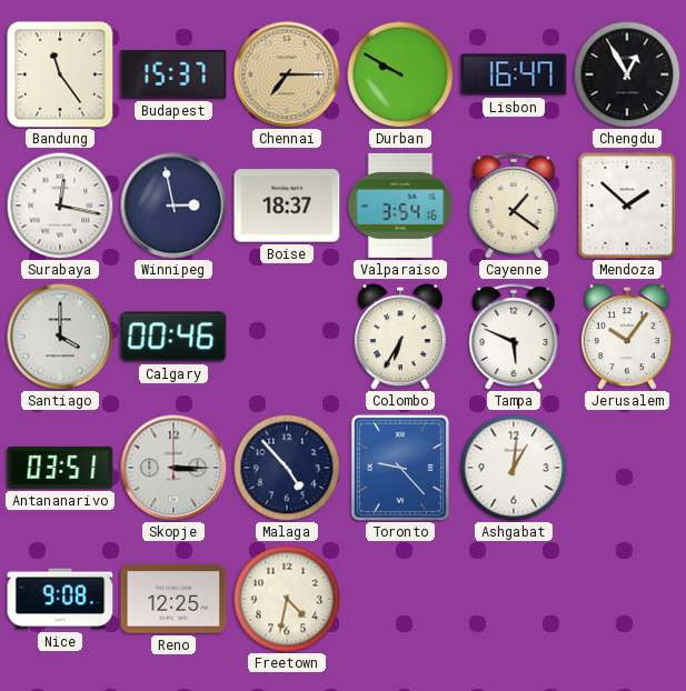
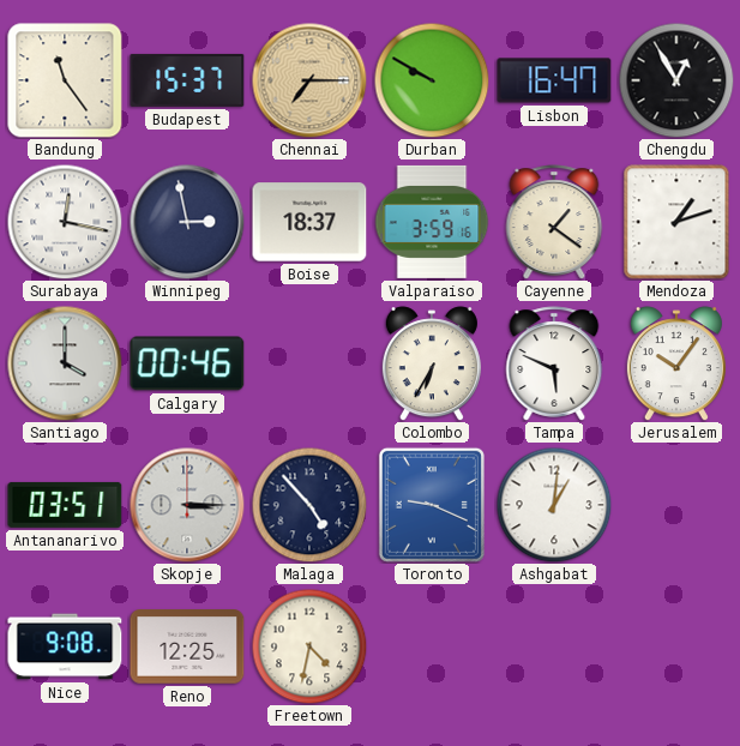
Valparaiso: 3:54 -> 3:59
Mendoza: 1:52 -> 1:12
Toronto: 9:23 -> 9:19
